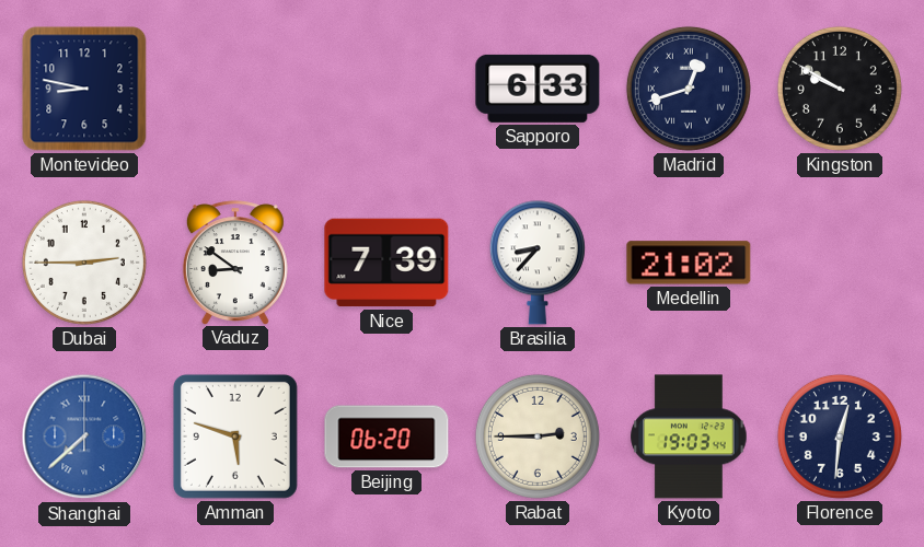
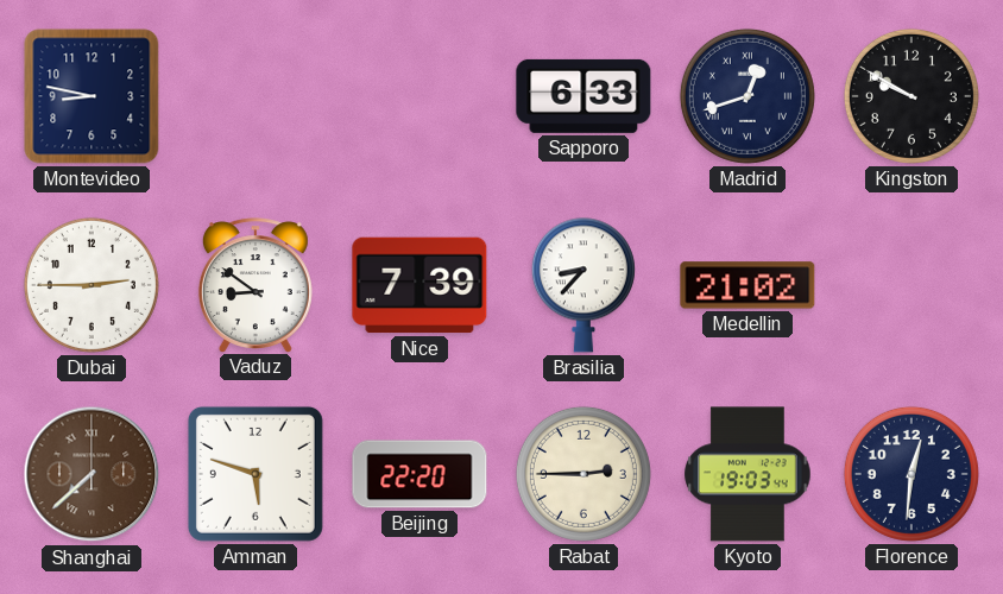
Shanghai dial: blue -> brown
Beijing: 06:20 -> 22:20
